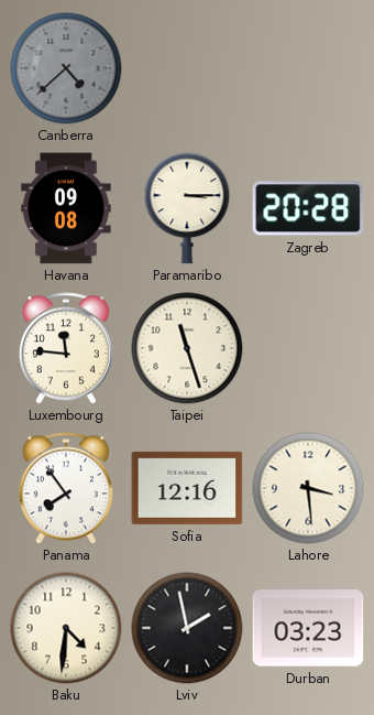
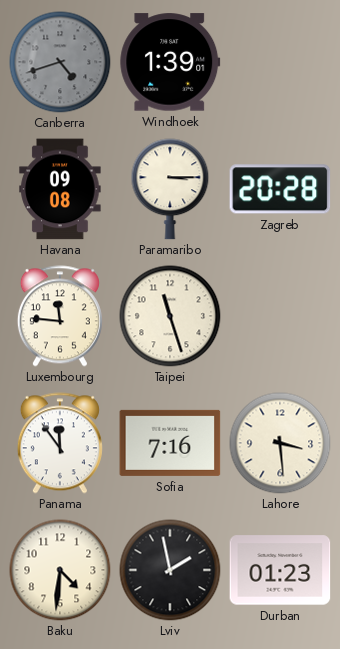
Canberra: 4:38 -> 4:42
Windhoek: none -> 1:39
Panama: 7:54 -> 11:54
Sofia: 12:16 -> 7:16
Durban: 03:23 -> 01:23
